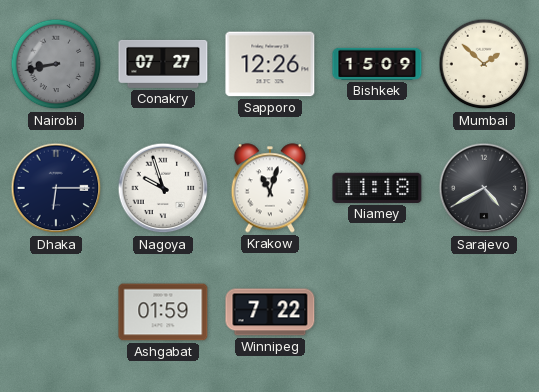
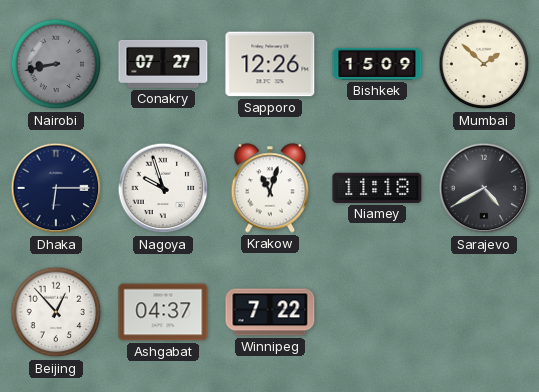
Beijing: none -> 12:53
Ashgabat: 01:59 -> 04:37
